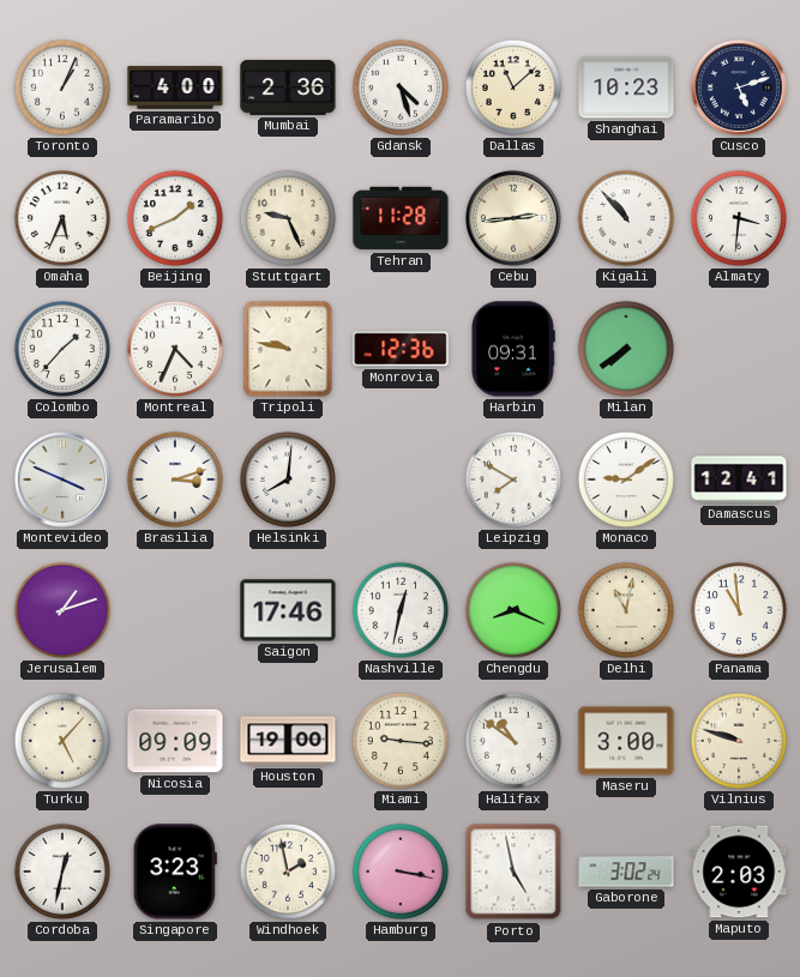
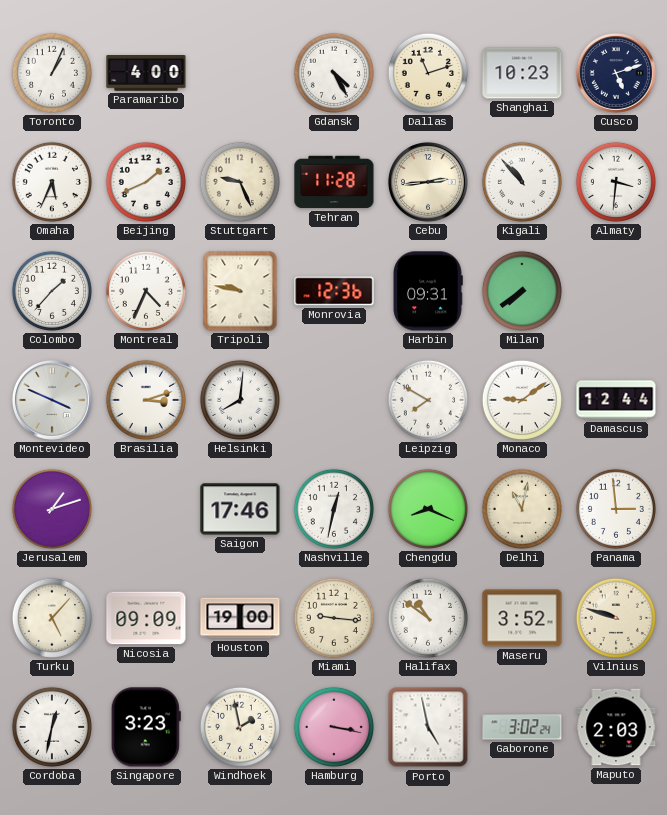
Mumbai: 2:36 -> none
Gdansk: 4:27 -> 4:25
Dallas: 11:08 -> 11:12
Damascus: 12:41 -> 12:44
Panama: 10:59 -> 2:59
Maseru: 3:00 -> 3:52
